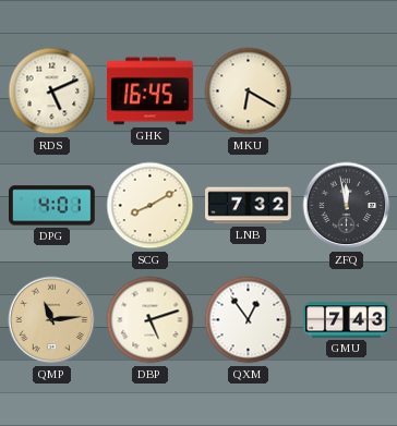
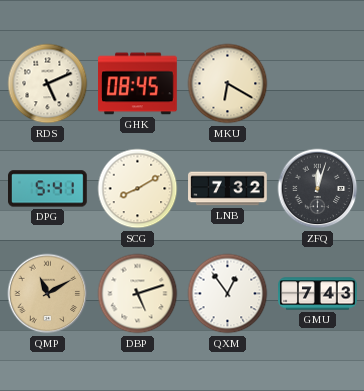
GHK: 16:45 -> 08:45
DPG: 4:01 -> 5:41
ZFQ: 11:58 -> 12:03
QMP: 11:14 -> 11:10
